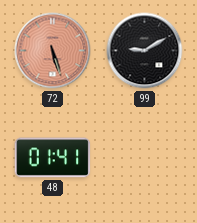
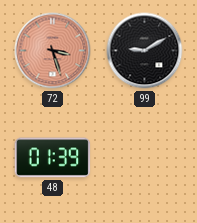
72: 5:27 -> 3:27
48: 01:41 -> 01:39
